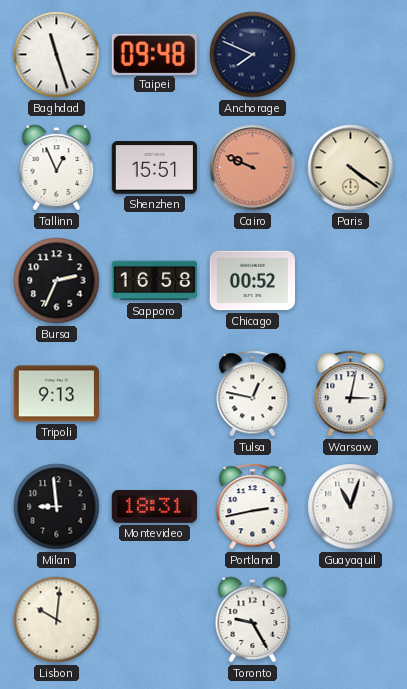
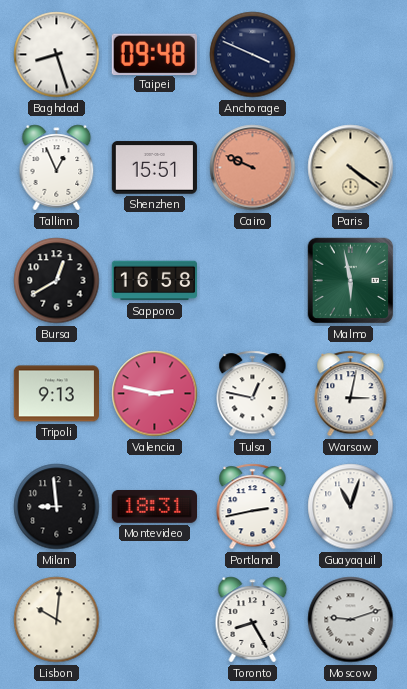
Baghdad: 11:27 -> 8:27
Anchorage: 7:49 -> 3:49
Bursa: 2:34 -> 12:40
Chicago: 00:52 -> none
Malmo: none -> 5:58
Valencia: none -> 2:47
Toronto: 9:25 -> 8:25
Moscow: none -> 9:12
